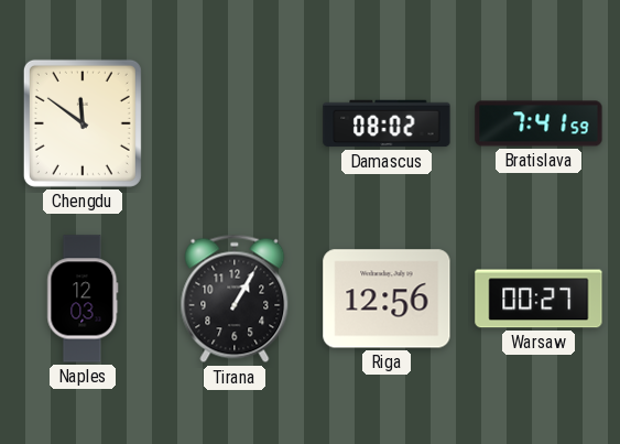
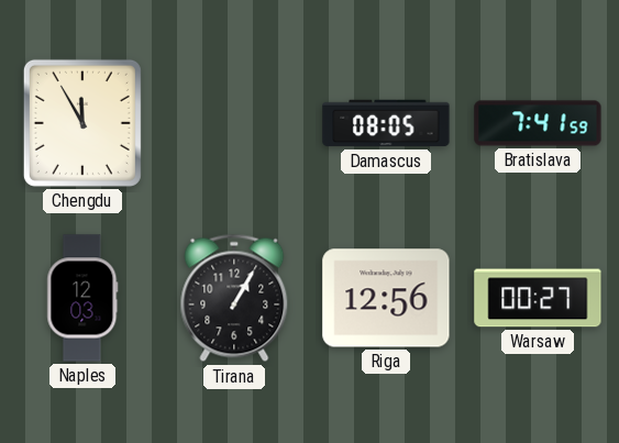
Chengdu: 11:51 -> 11:55
Damascus: 08:02 -> 08:05
